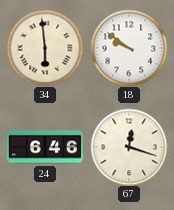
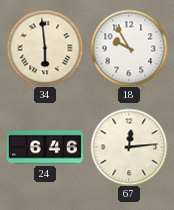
18: 9:51 -> 9:55
67: 12:18 -> 12:14
